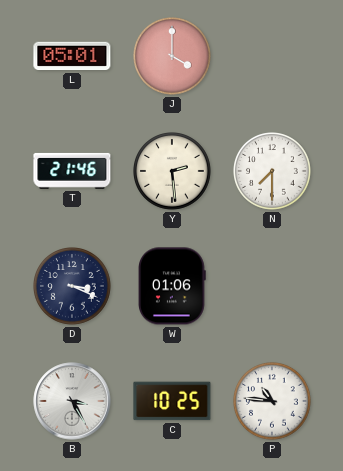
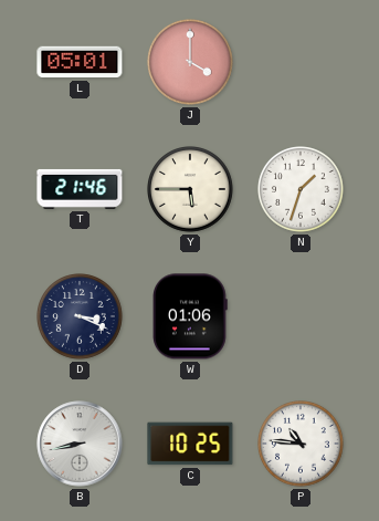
Y: 2:29 -> 5:45
N: 7:30 -> 1:33
B: 3:25 -> 8:43
